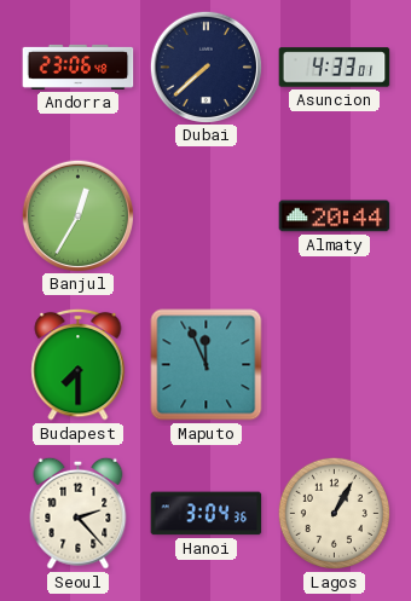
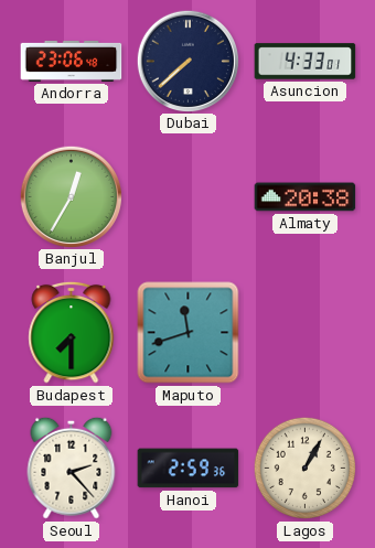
Almaty: 20:44 -> 20:38
Maputo: 11:56 -> 11:42
Hanoi: 3:04 -> 2:59
